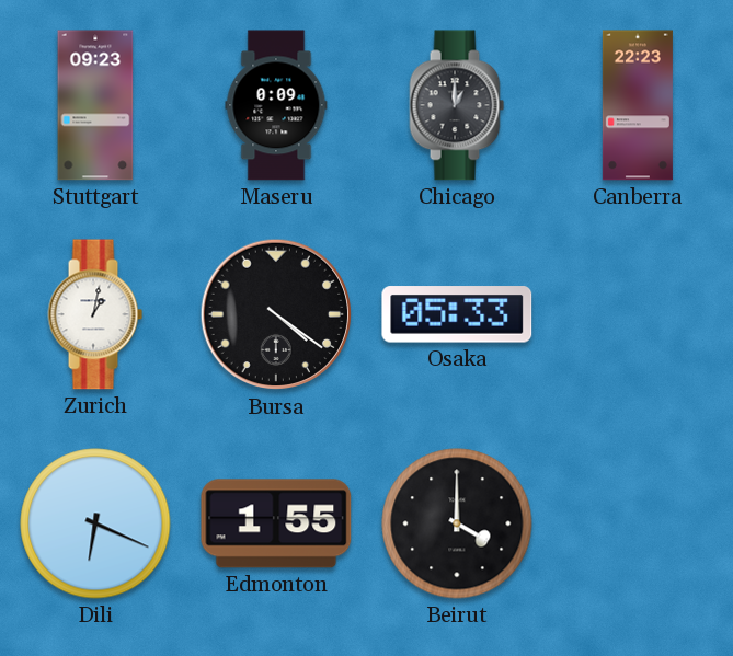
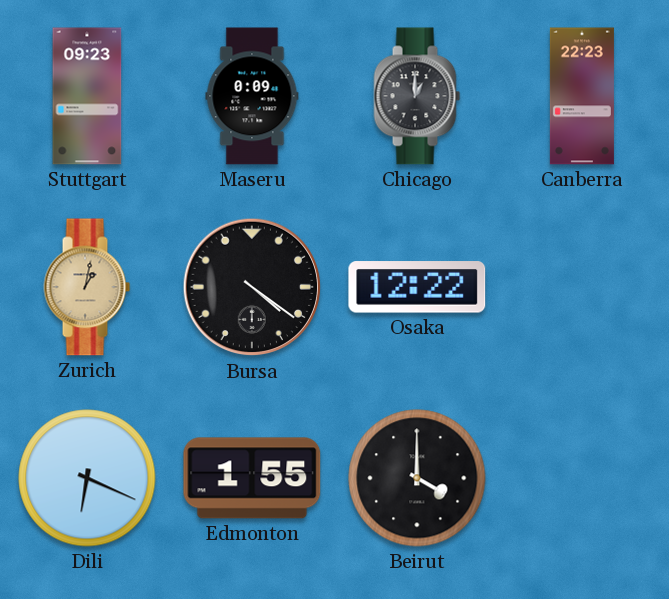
Zurich dial: white -> champagne
Osaka: 05:33 -> 12:22
